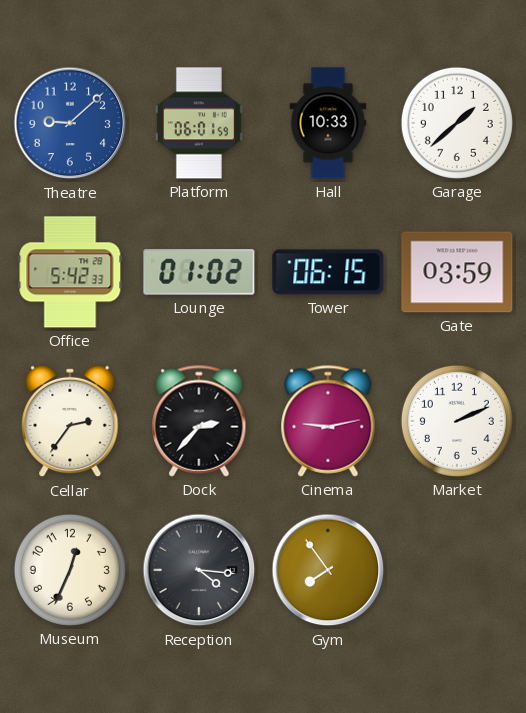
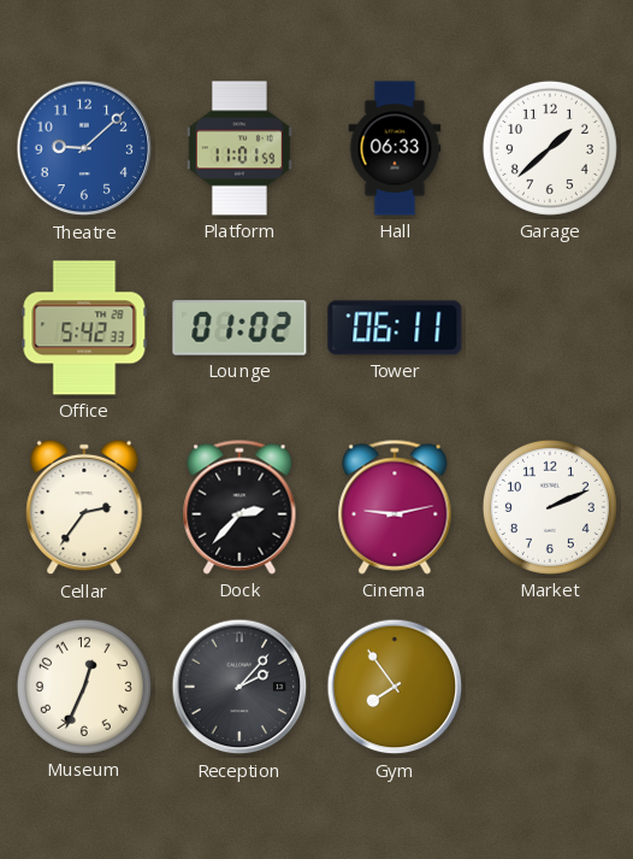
Platform: 06:01 -> 11:01
Hall: 10:33 -> 06:33
Tower: 06:15 -> 06:11
Gate: 03:59 -> none
Reception: 4:16 -> 2:07
